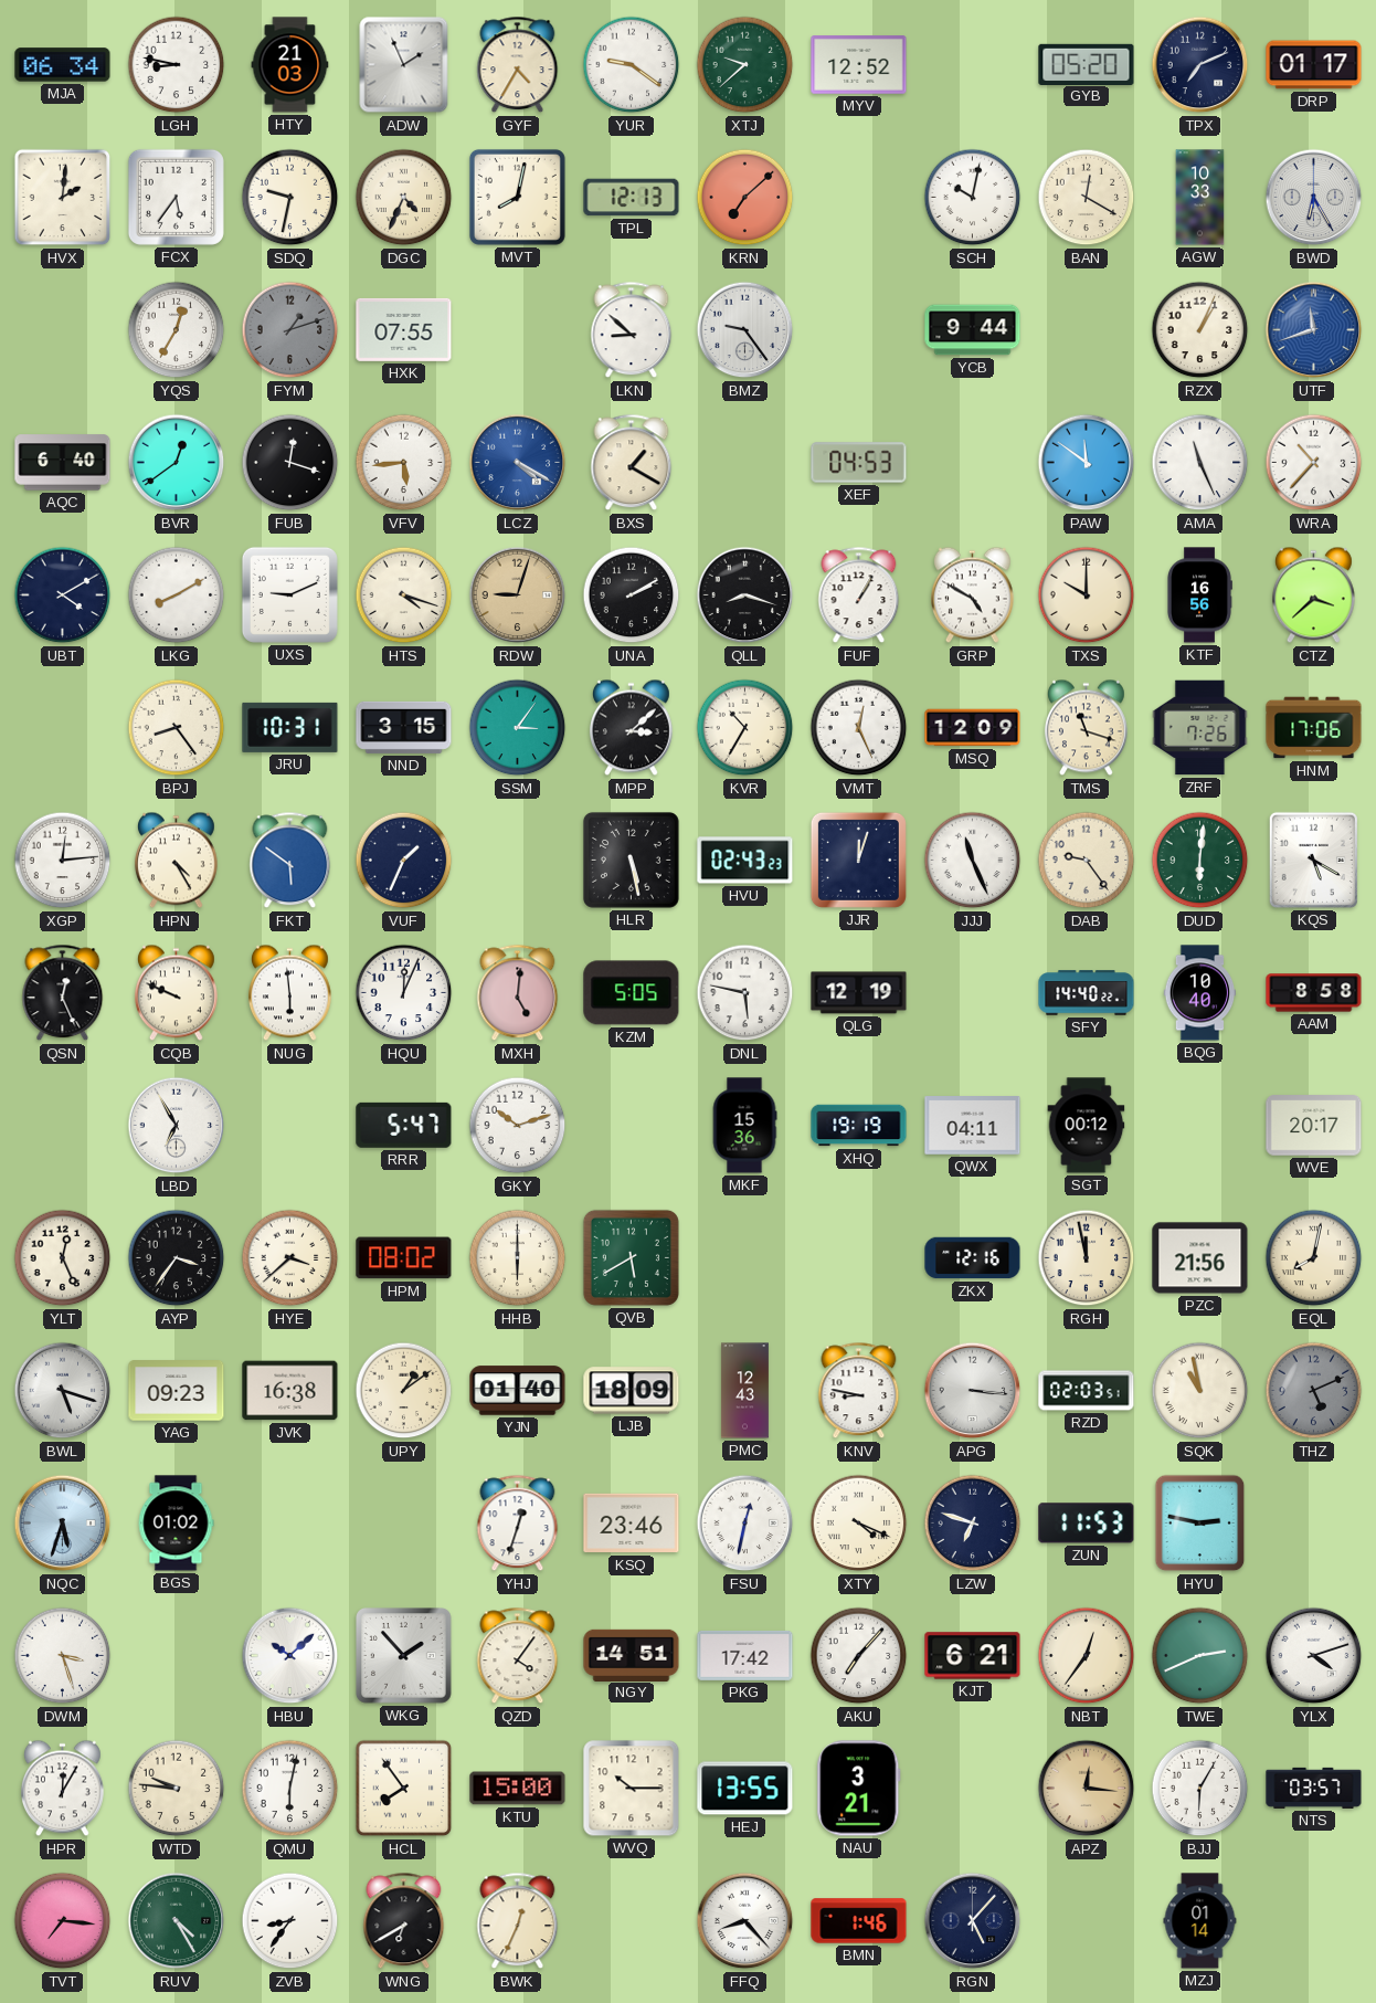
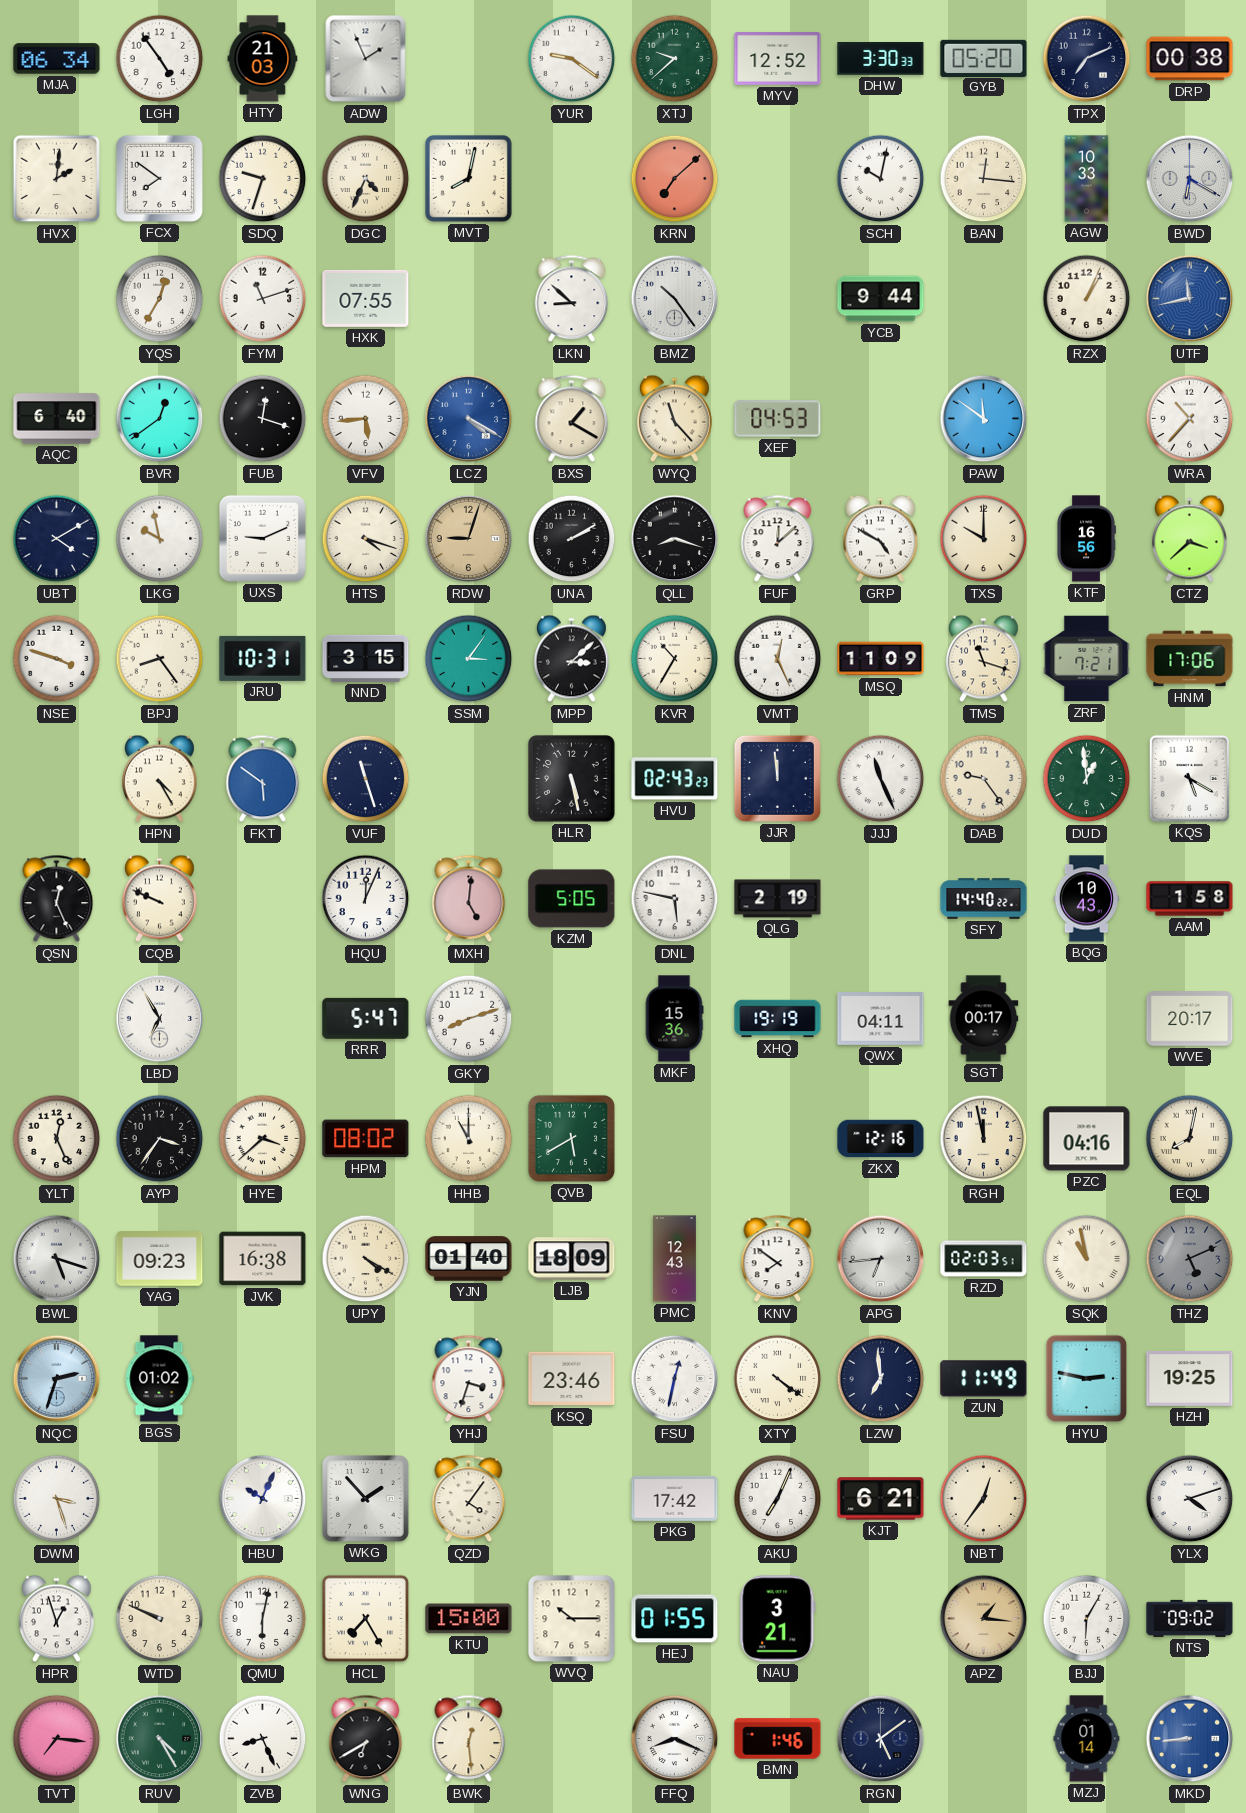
LGH: 8:47 -> 4:54
GYF: 4:35 -> none
DHW: none -> 3:30
DRP: 01:17 -> 00:38
FCX: 5:36 -> 7:51
SDQ: 9:32 -> 9:33
TPL: 12:13 -> none
BAN: 12:20 -> 12:16
BWD: 6:25 -> 6:20
FYM: 1:12 -> 11:12
FYM dial: grey -> white
BMZ: 9:24 -> 10:24
UTF: 11:42 -> 11:43
WYQ: none -> 11:23
AMA: 11:26 -> none
LKG: 8:10 -> 9:58
FUF: 1:05 -> 12:08
NSE: none -> 3:48
MSQ: 12:09 -> 11:09
ZRF: 7:26 -> 7:21
XGP: 12:14 -> none
VUF: 1:34 -> 11:27
JJR: 12:03 -> 11:59
DUD: 6:01 -> 12:59
NUG: 5:59 -> none
QLG: 12:19 -> 2:19
BQG: 10:40 -> 10:43
AAM: 8:58 -> 1:58
GKY: 10:12 -> 8:12
SGT: 00:12 -> 00:17
HHB: 6:00 -> 11:00
PZC: 21:56 -> 04:16
UPY: 1:09 -> 4:20
KNV: 8:47 -> 7:51
APG: 3:16 -> 6:44
NQC: 5:33 -> 2:33
YHJ: 12:33 -> 3:33
XTY: 4:19 -> 4:21
LZW: 6:48 -> 6:59
ZUN: 11:53 -> 11:49
HZH: none -> 19:25
HBU: 10:08 -> 10:04
NGY: 14:51 -> none
AKU: 7:07 -> 7:04
TWE: 2:41 -> none
HPR: 12:05 -> 12:57
WTD: 9:46 -> 9:49
HCL: 7:54 -> 7:25
HEJ: 13:55 -> 01:55
APZ: 12:16 -> 1:16
NTS: 03:57 -> 09:02
ZVB: 8:36 -> 8:26
BWK: 12:34 -> 12:29
FFQ: 8:23 -> 8:19
RGN: 5:07 -> 5:09
MKD: none -> 8:44
